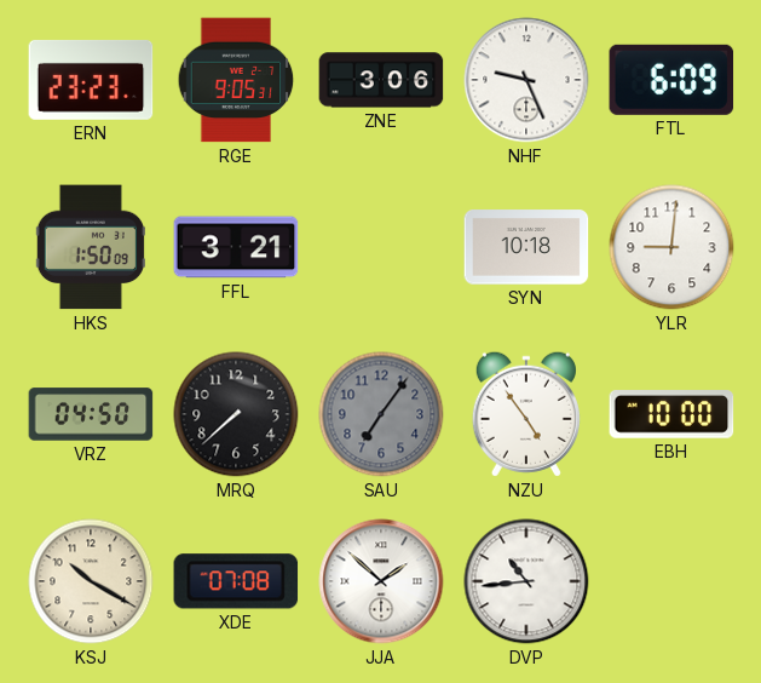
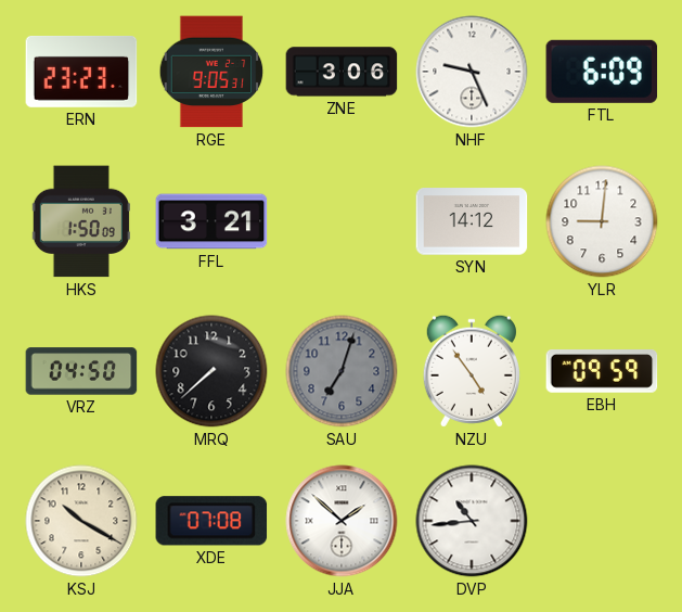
SYN: 10:18 -> 14:12
SAU: 7:06 -> 7:03
EBH: 10:00 -> 09:59
